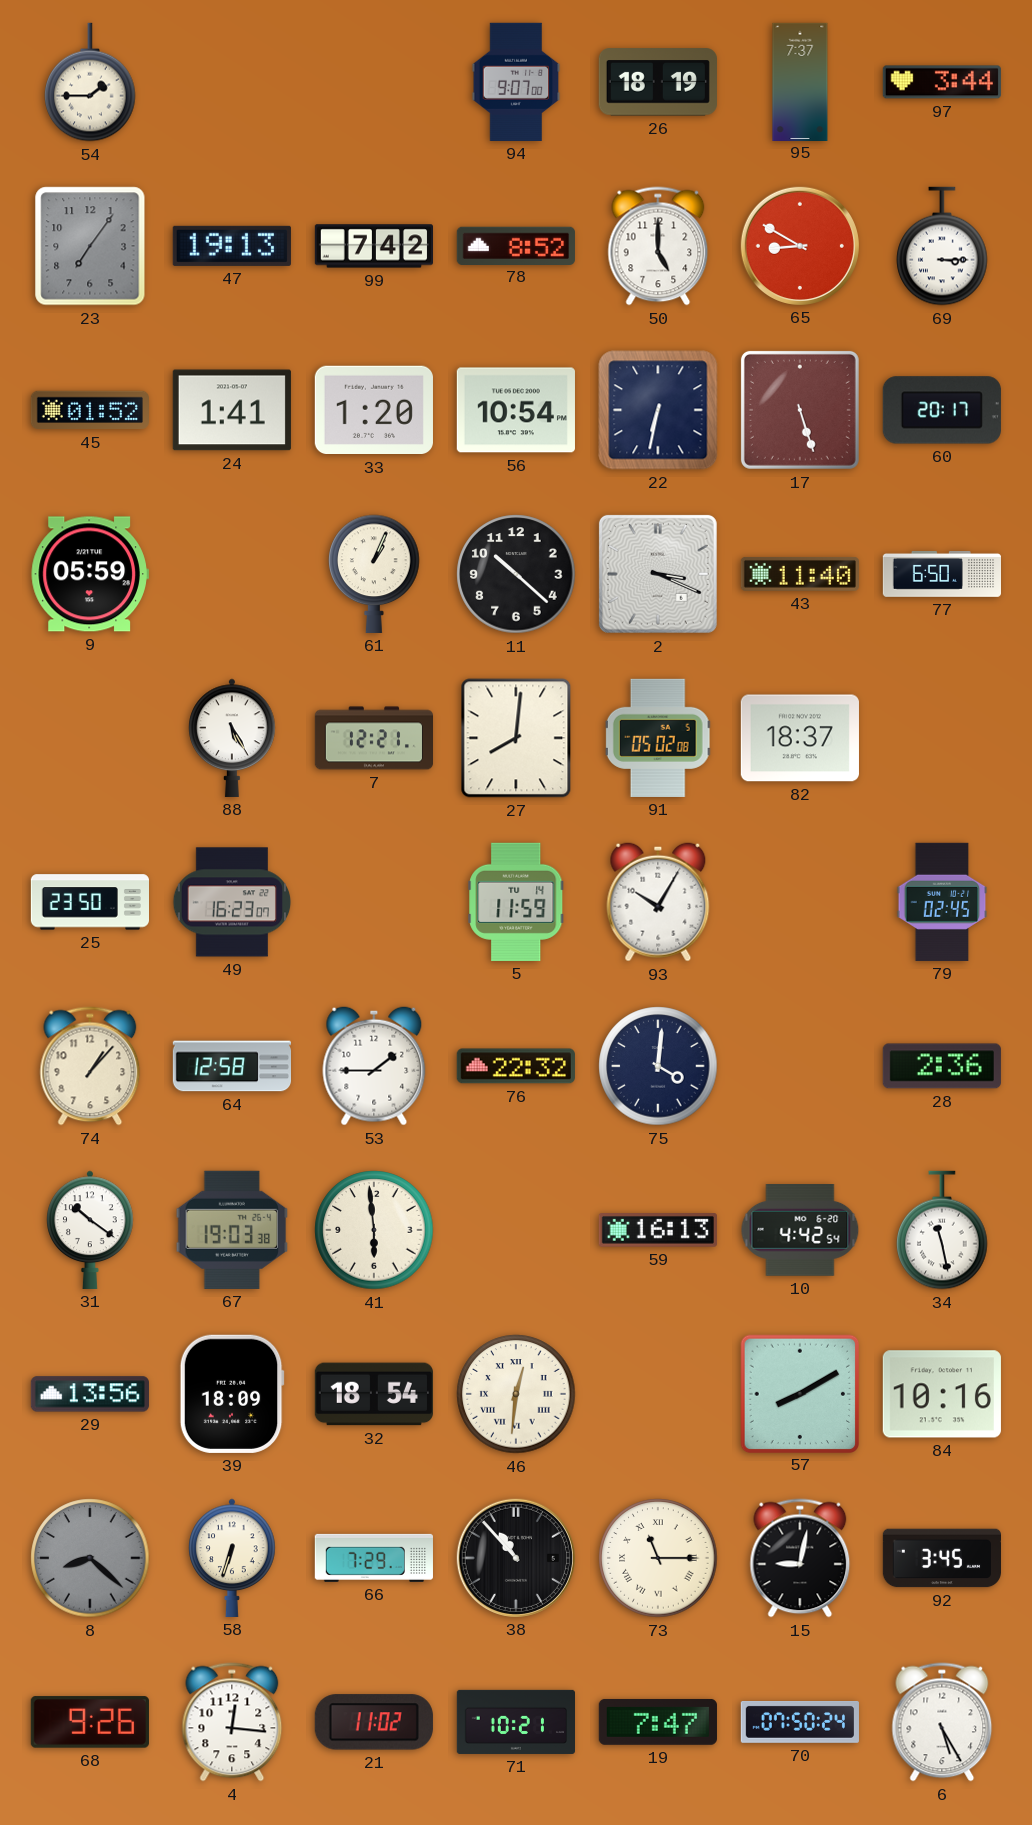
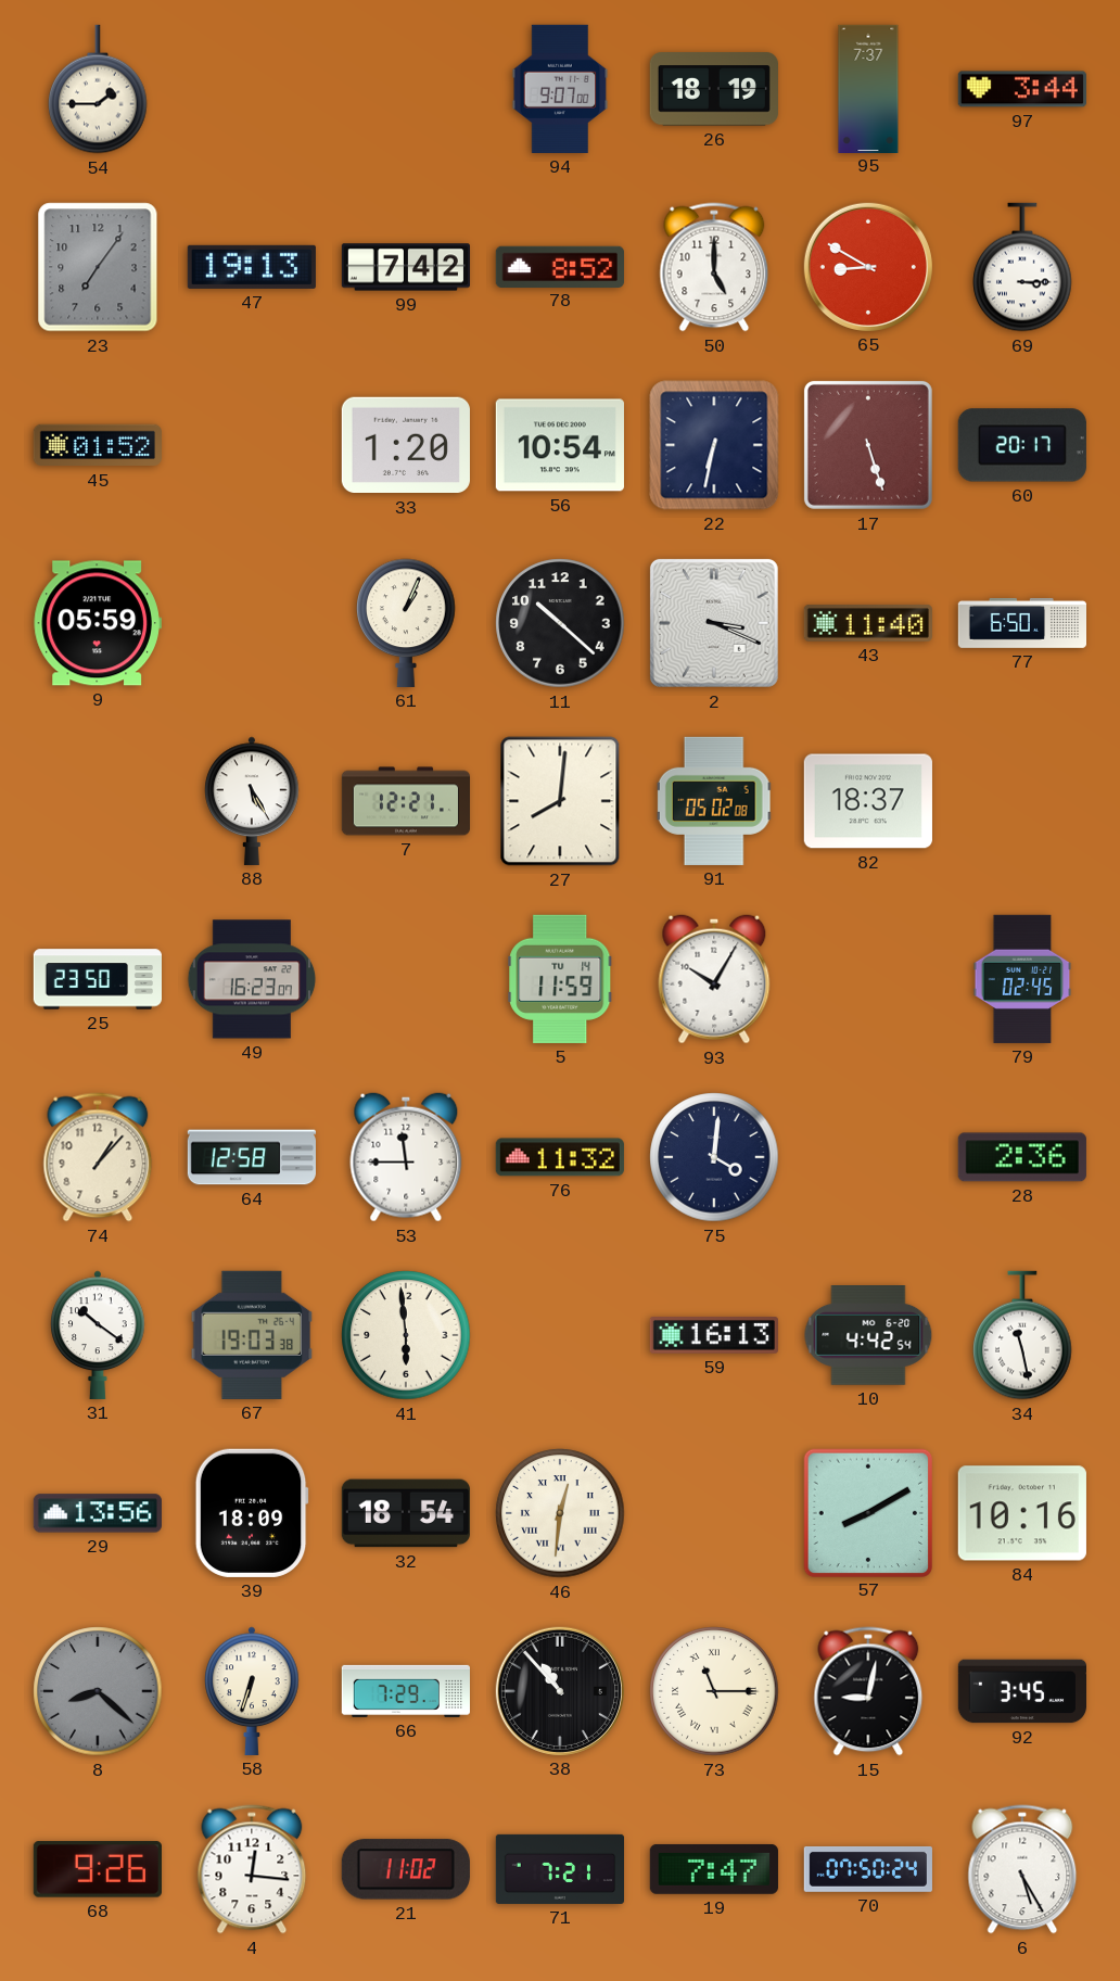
24: 1:41 -> none
53: 1:45 -> 11:45
76: 22:32 -> 11:32
71: 10:21 -> 7:21
